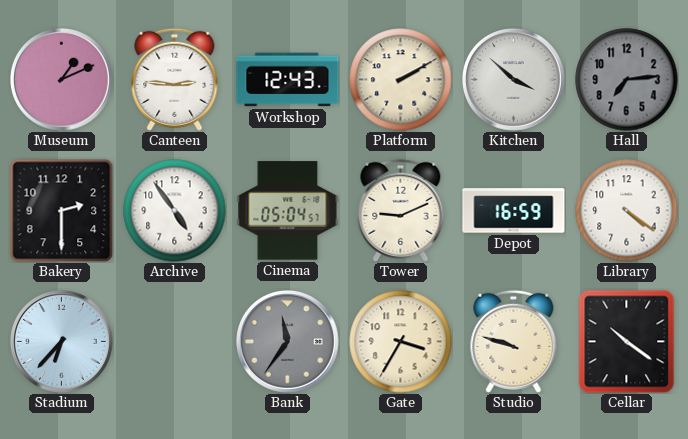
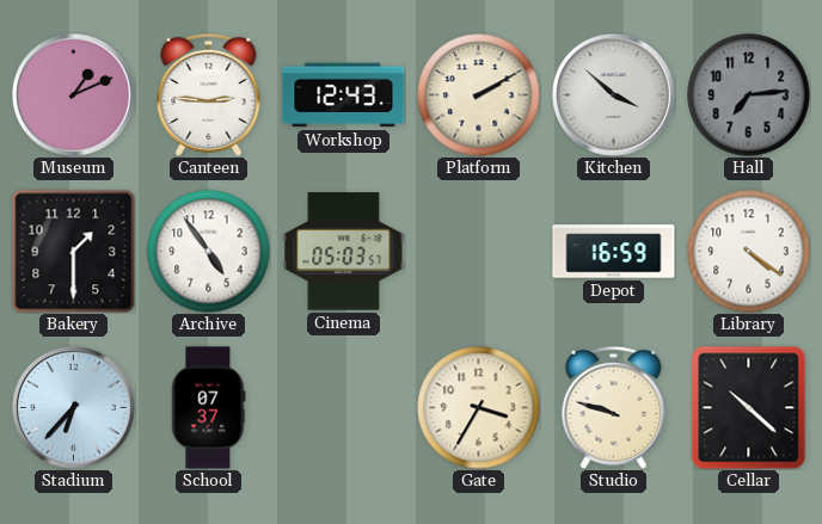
Bakery: 2:30 -> 1:30
Cinema: 05:04 -> 05:03
Tower: 9:11 -> none
School: none -> 07:37
Bank: 11:36 -> none
Cellar: 10:21 -> 10:22
